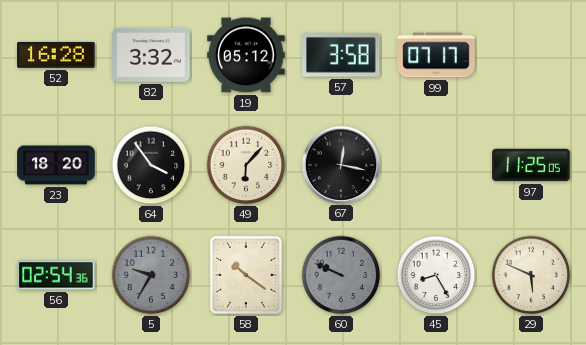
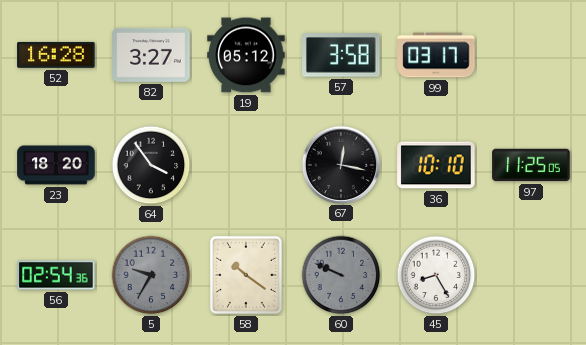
82: 3:32 -> 3:27
99: 07:17 -> 03:17
49: 6:07 -> none
36: none -> 10:10
29: 5:49 -> none
